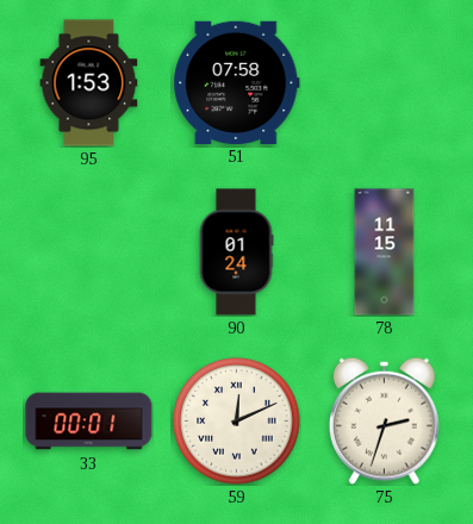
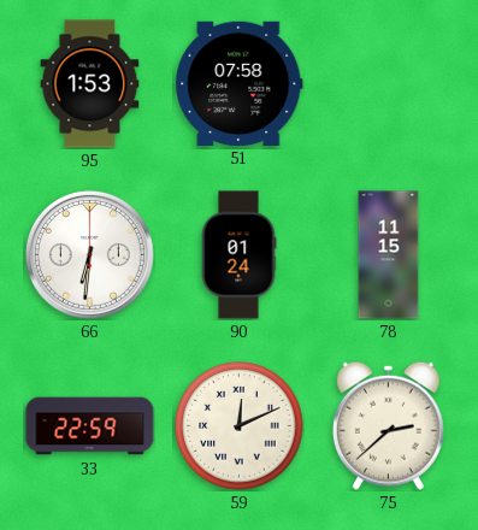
66: none -> 6:31
33: 00:01 -> 22:59
75: 2:33 -> 2:38
